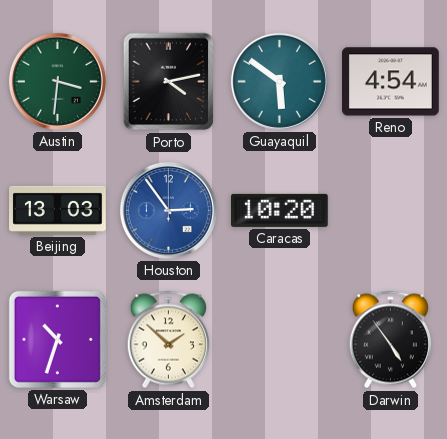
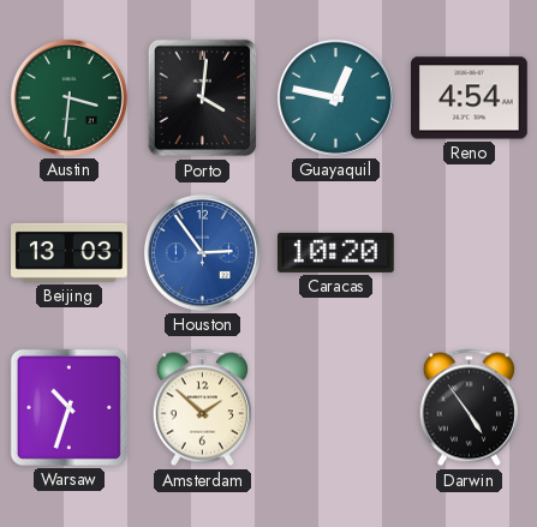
Porto: 4:13 -> 4:01
Guayaquil: 5:51 -> 12:47
